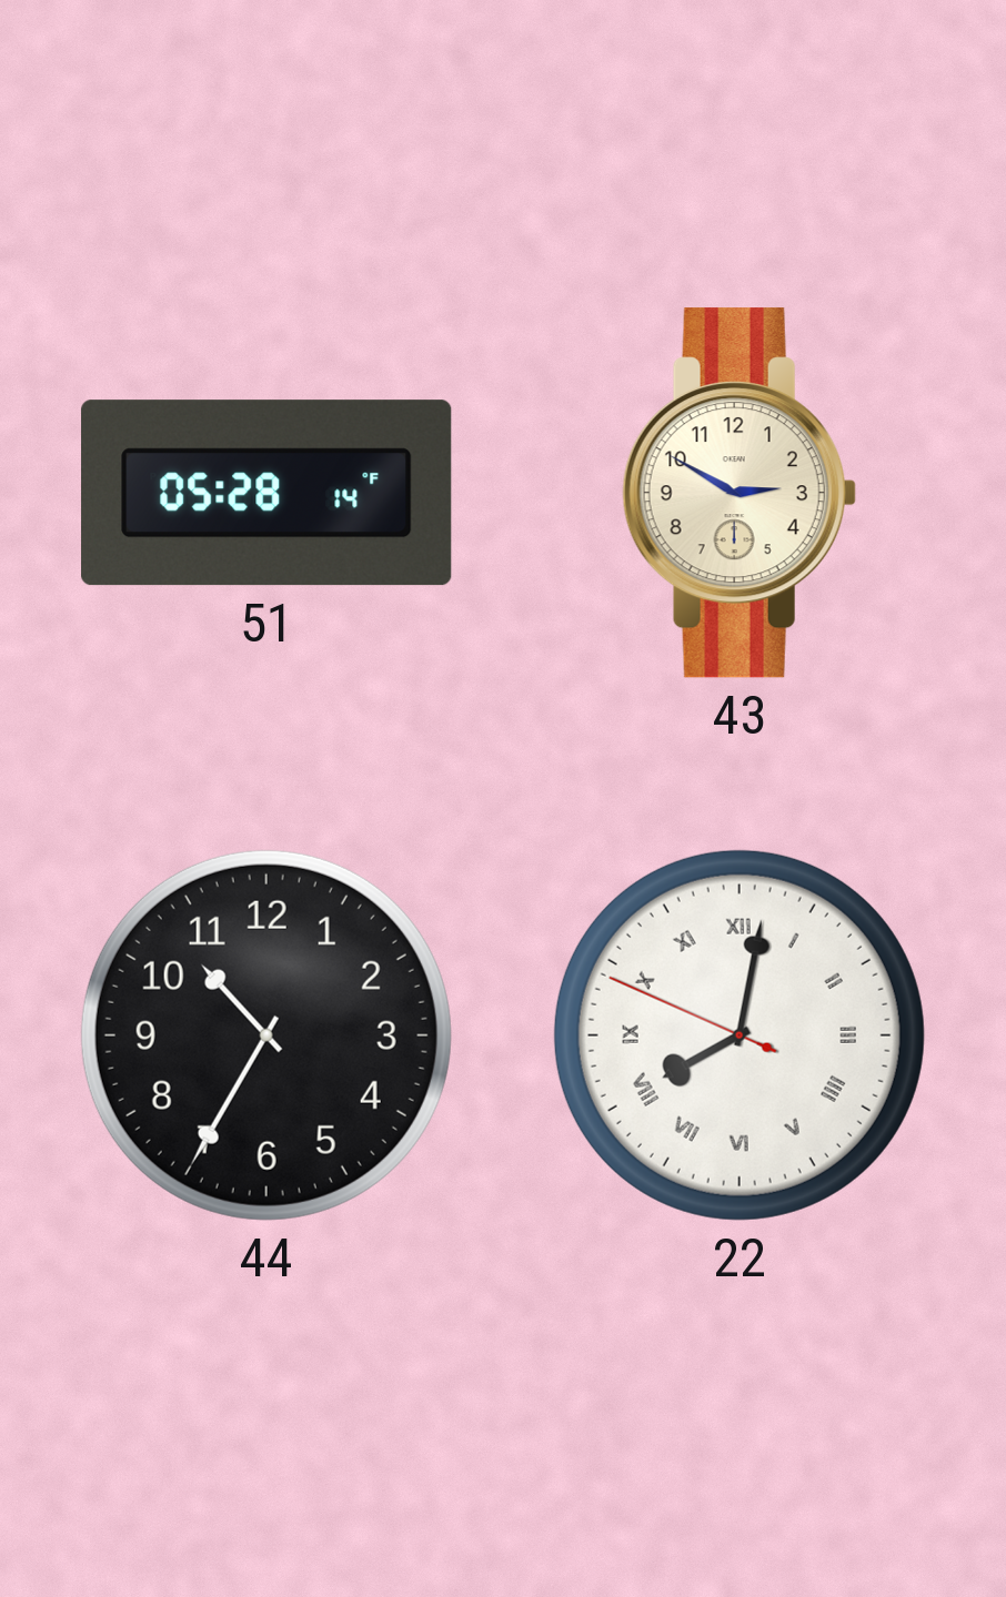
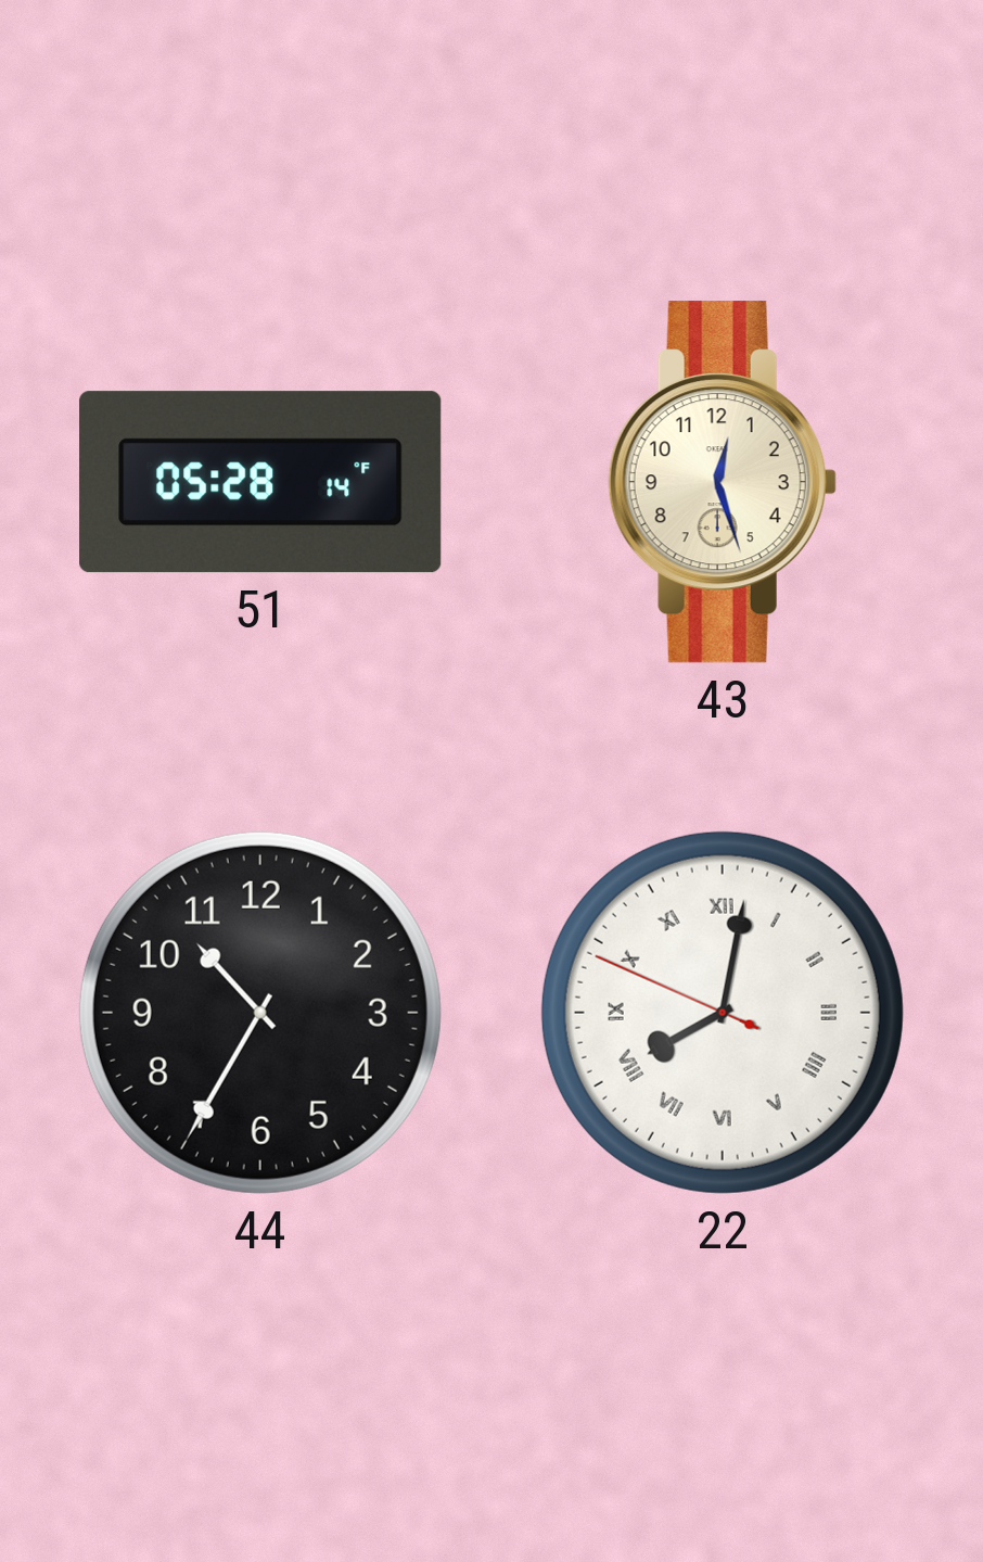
43: 2:50 -> 12:27
